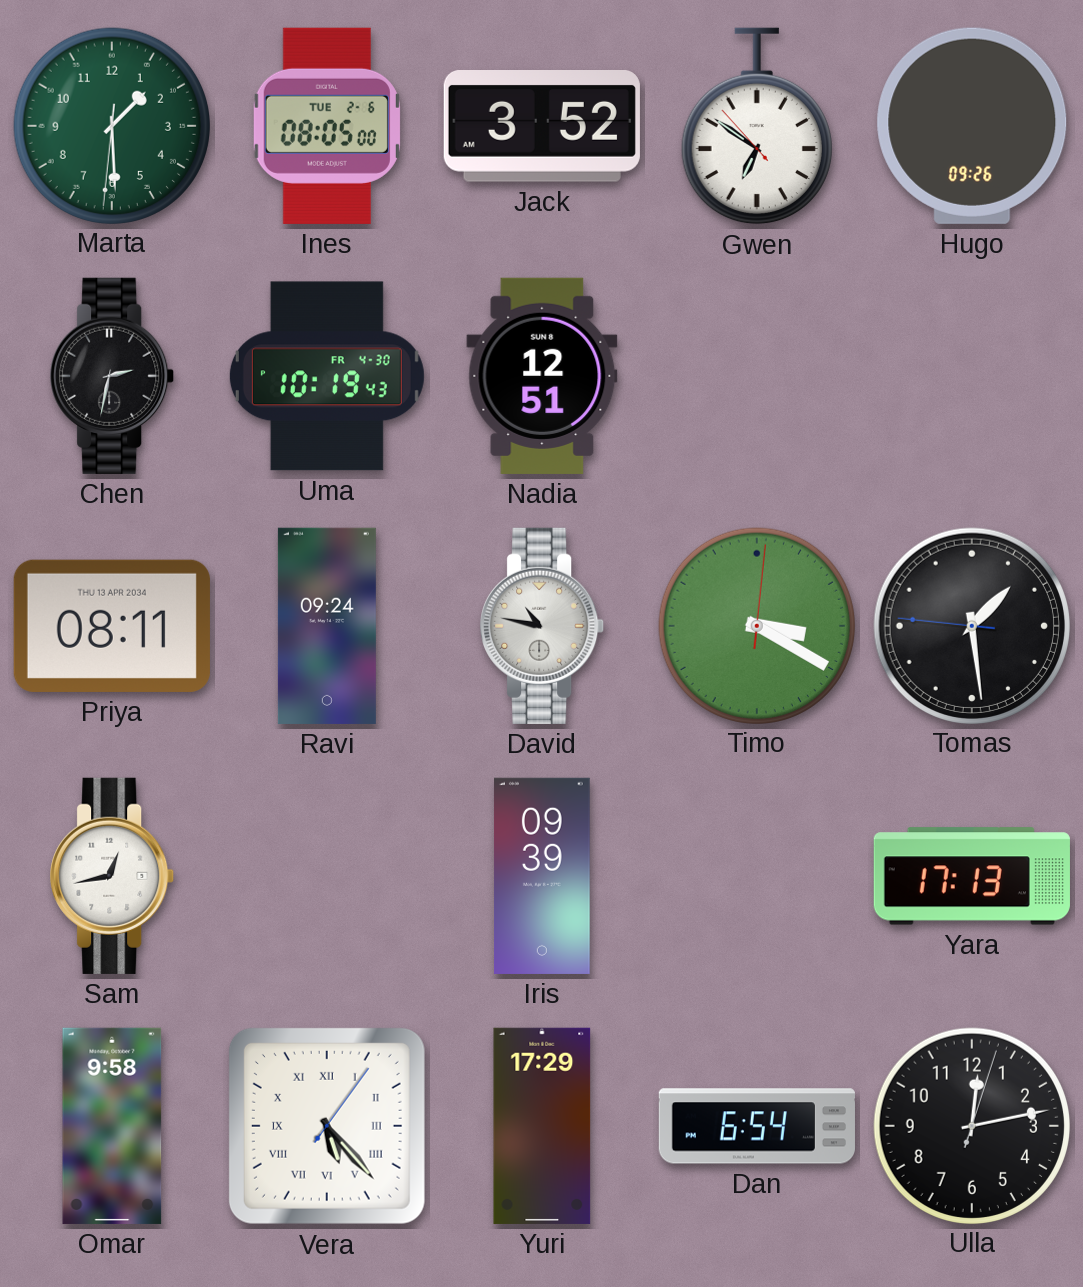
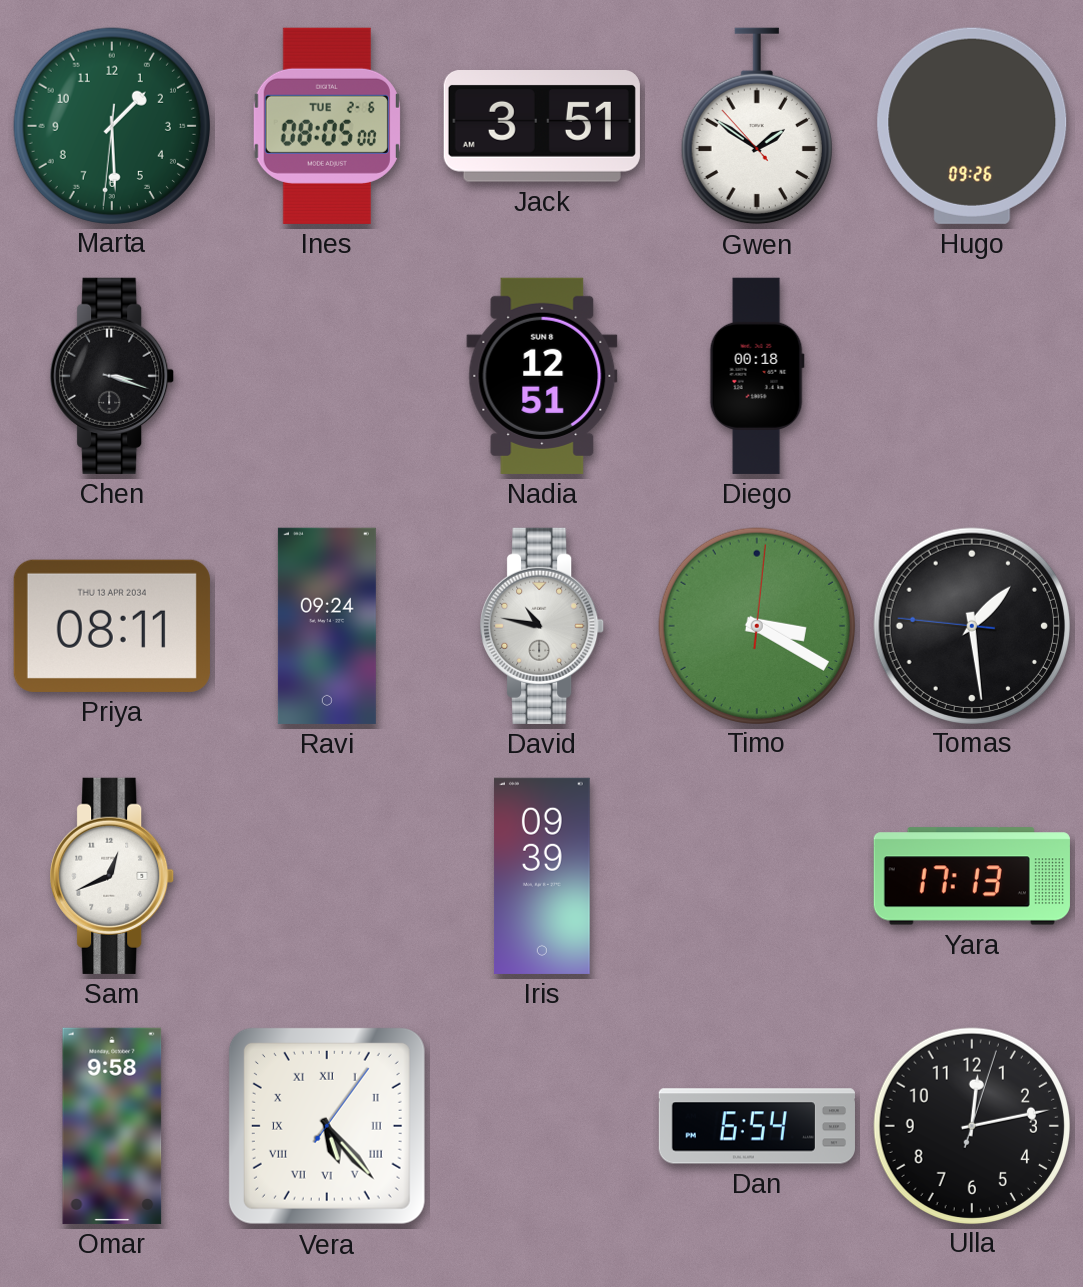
Jack: 3:52 -> 3:51
Gwen: 6:50 -> 1:50
Chen: 2:32 -> 3:18
Uma: 10:19 -> none
Diego: none -> 00:18
Sam: 12:43 -> 12:41
Yuri: 17:29 -> none
